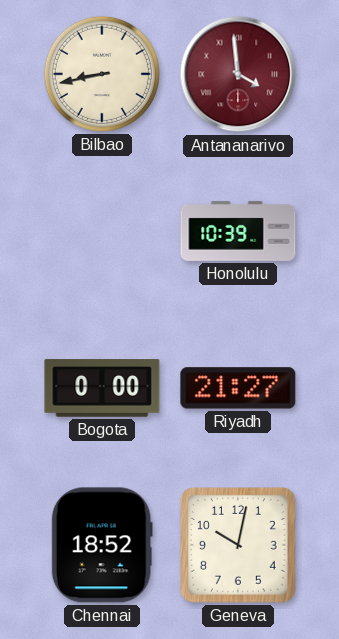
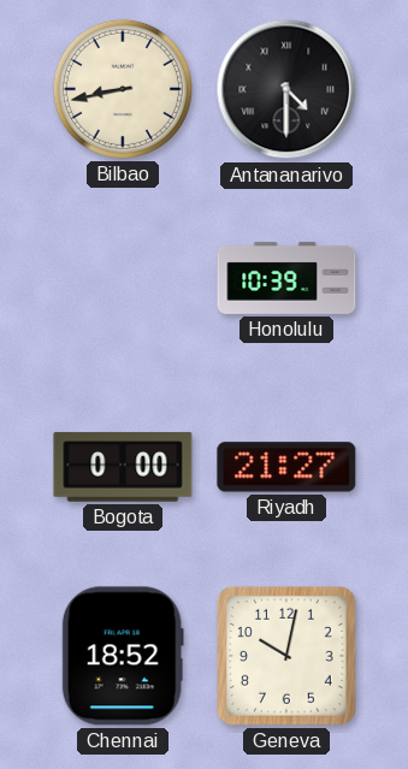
Antananarivo: 3:59 -> 4:30
Antananarivo dial: burgundy -> black
